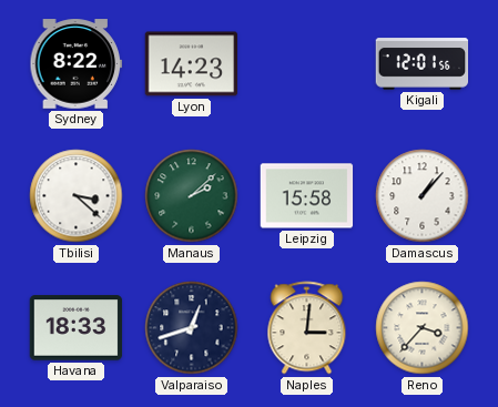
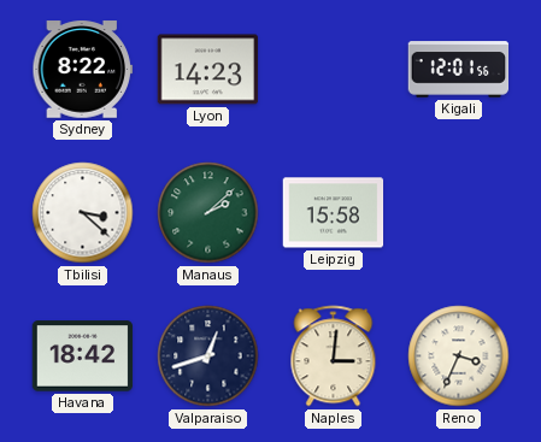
Damascus: 1:07 -> none
Havana: 18:33 -> 18:42
Reno: 3:37 -> 3:34
